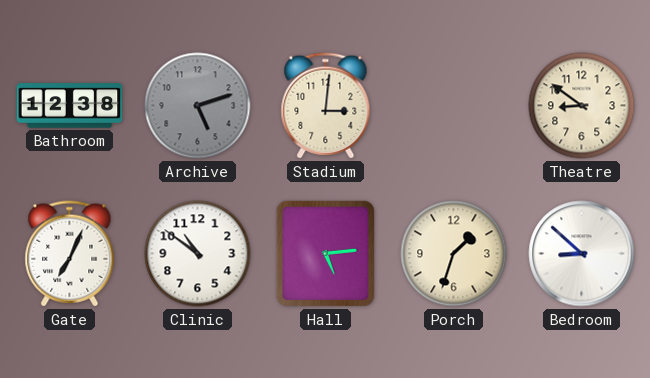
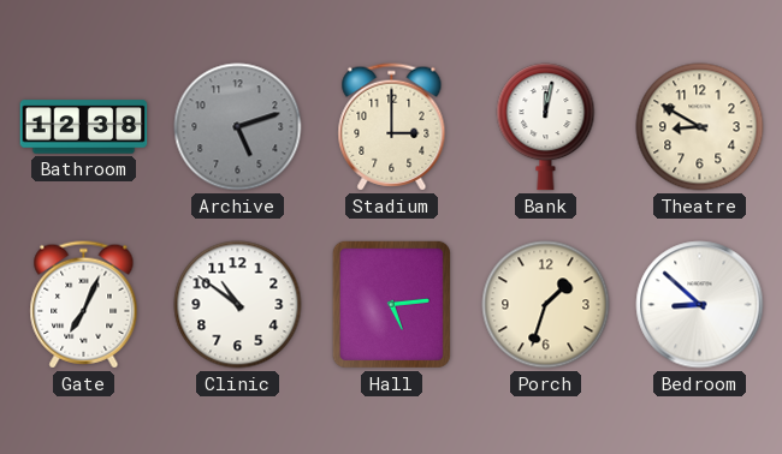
Stadium: 3:01 -> 3:00
Bank: none -> 12:02
Theatre: 8:51 -> 8:50
